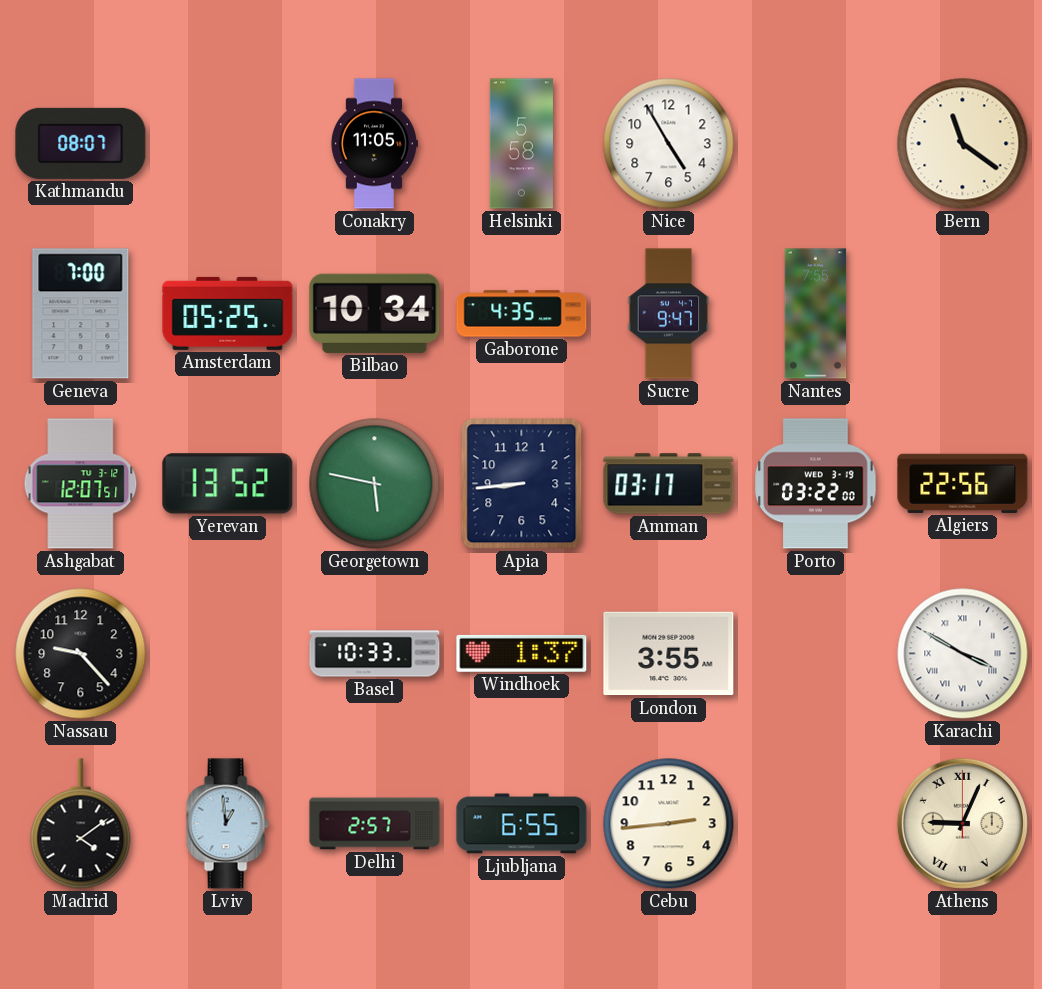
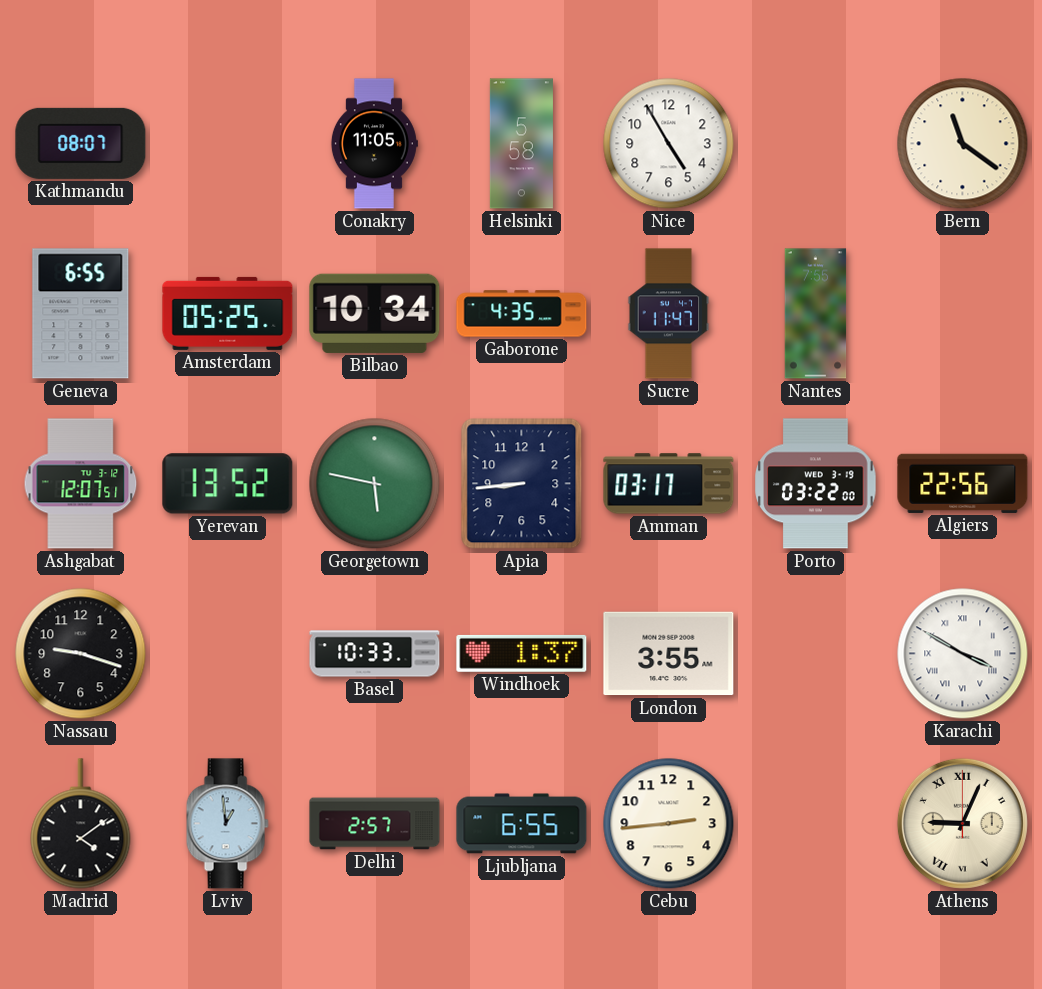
Geneva: 7:00 -> 6:55
Sucre: 9:47 -> 11:47
Nassau: 9:23 -> 9:18
